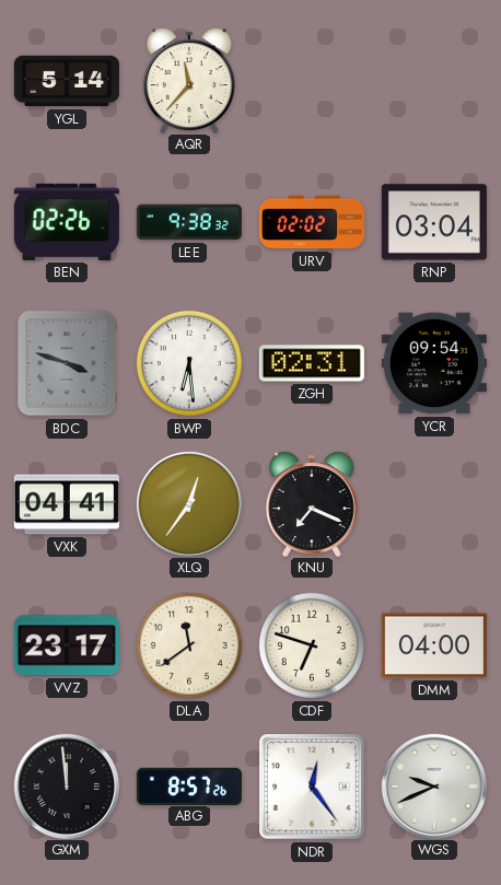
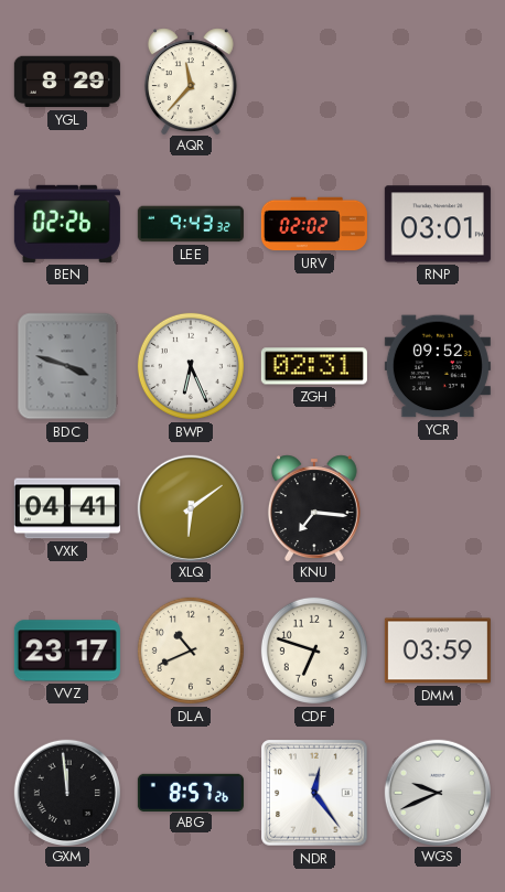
YGL: 5:14 -> 8:29
LEE: 9:38 -> 9:43
RNP: 03:04 -> 03:01
BWP: 6:29 -> 6:26
YCR: 09:54 -> 09:52
XLQ: 12:36 -> 6:09
KNU: 7:19 -> 7:16
DLA: 11:39 -> 10:41
DMM: 04:00 -> 03:59
